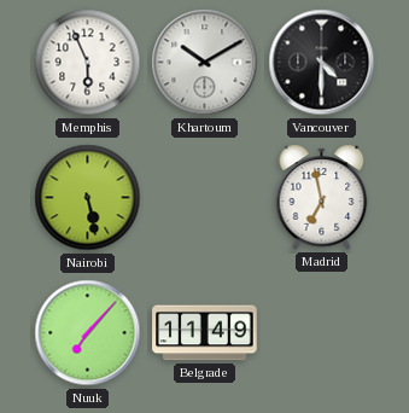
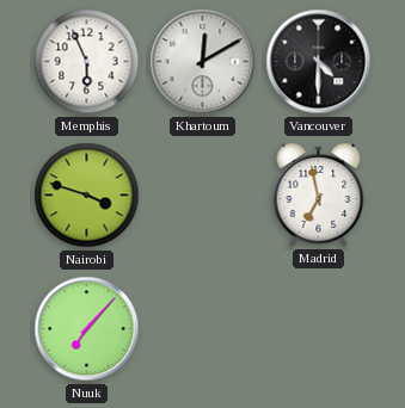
Khartoum: 10:10 -> 12:10
Nairobi: 5:28 -> 3:48
Belgrade: 11:49 -> none
